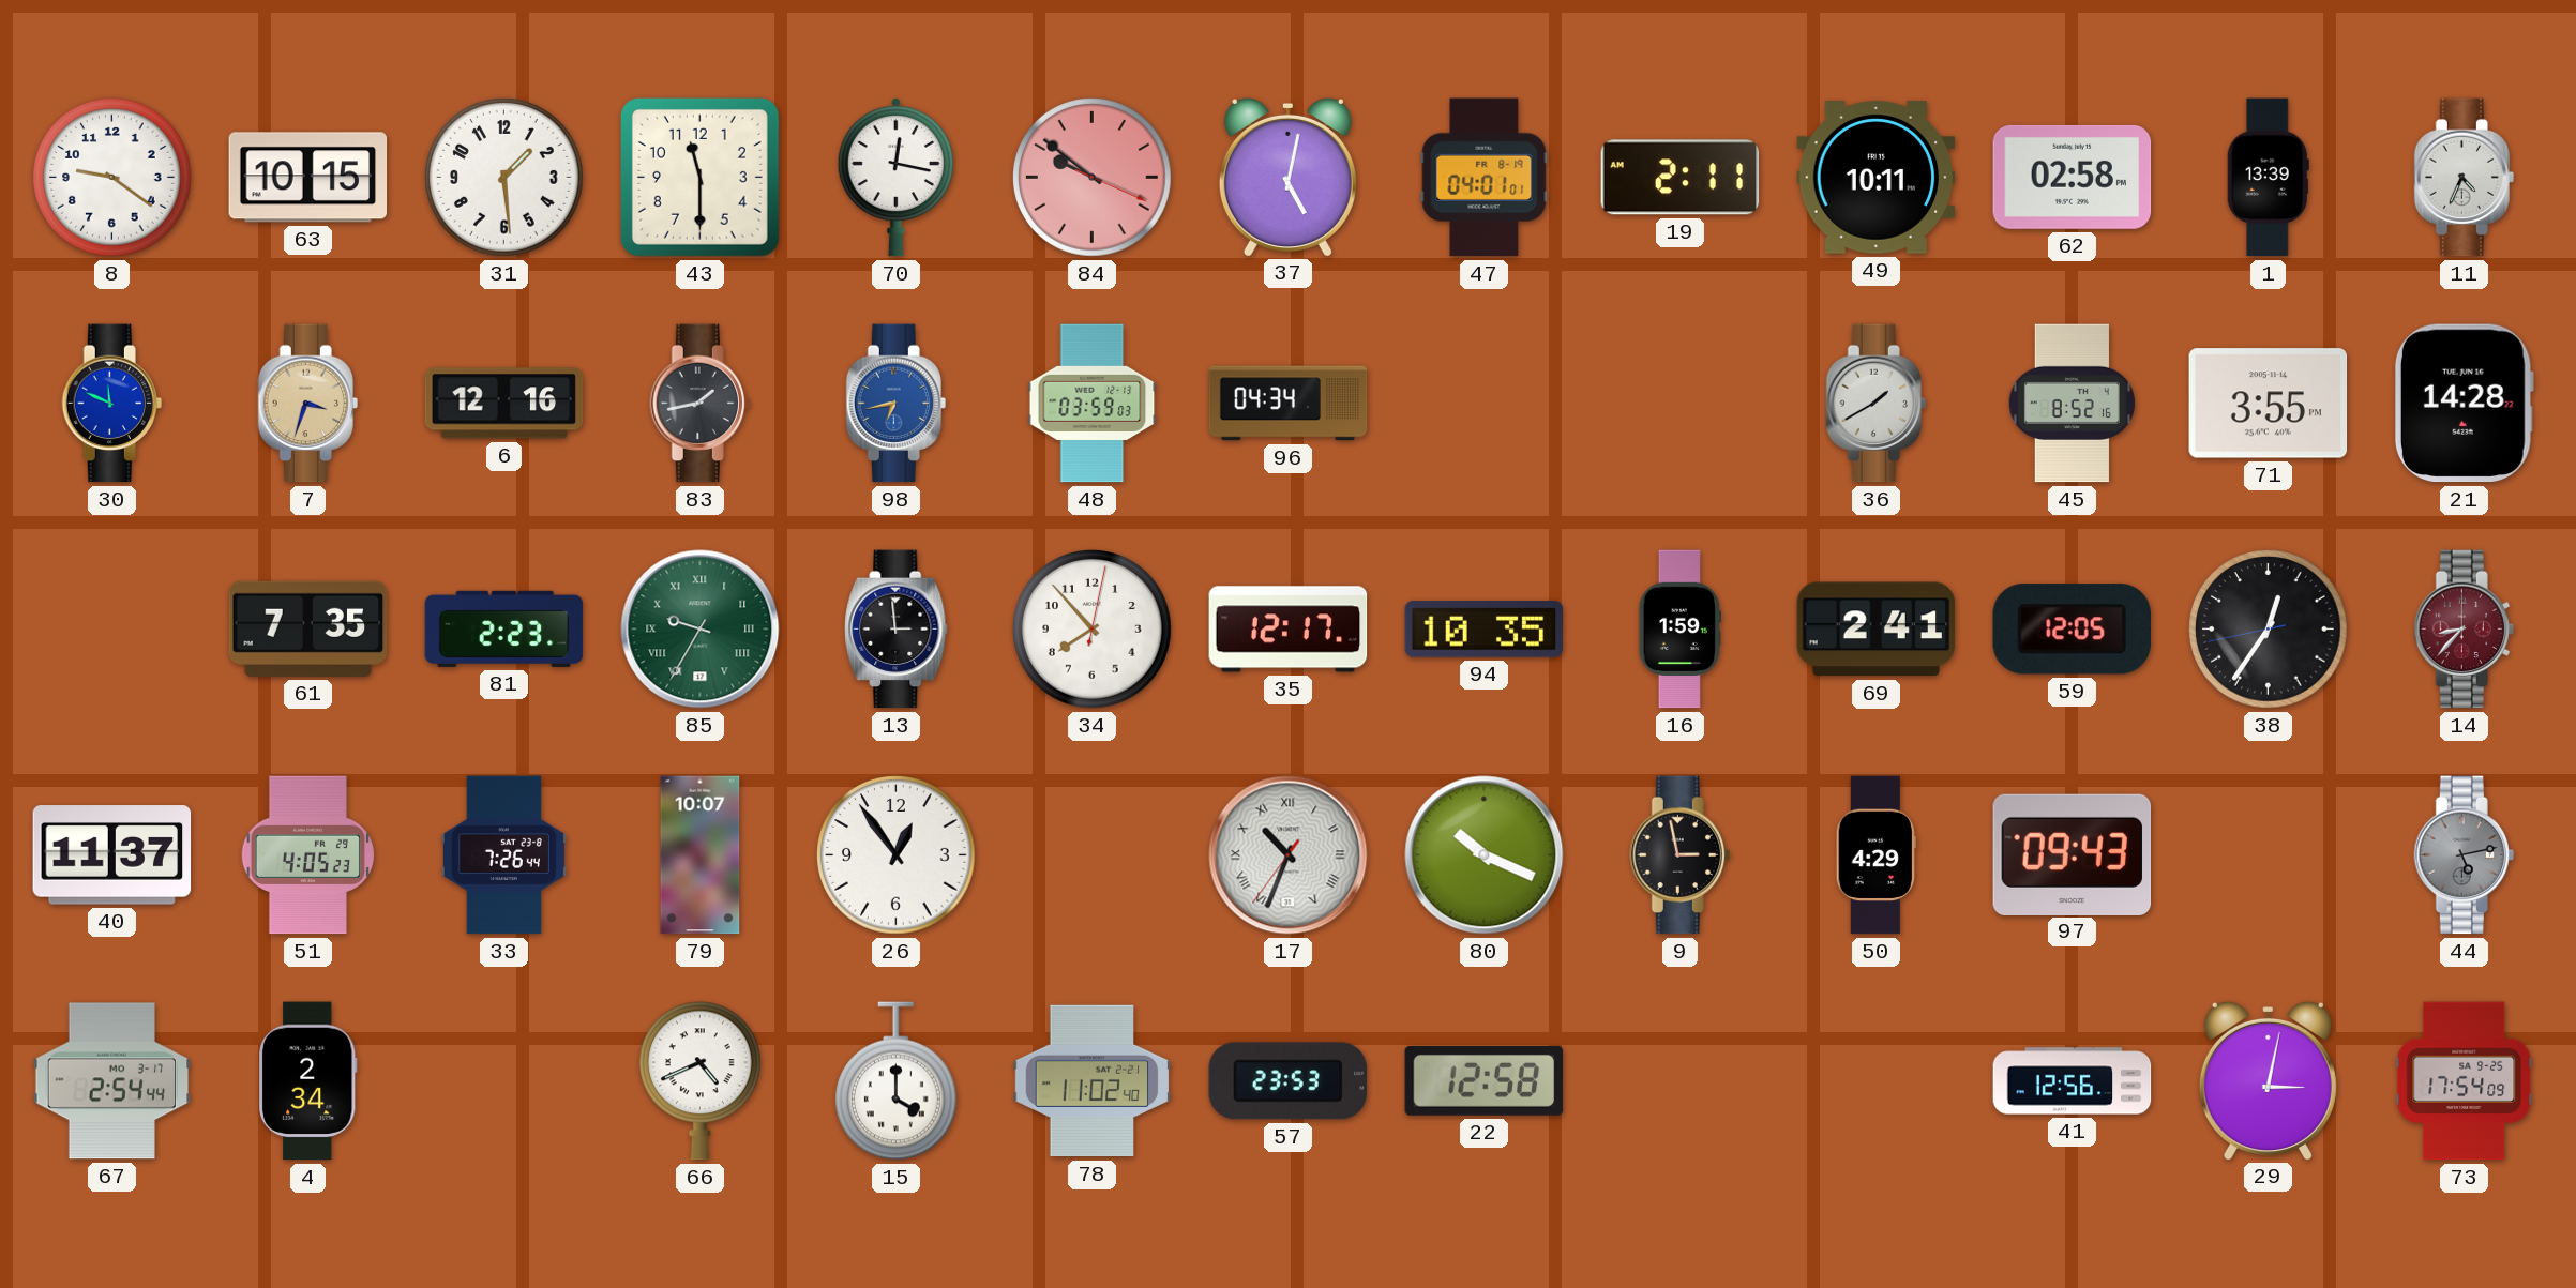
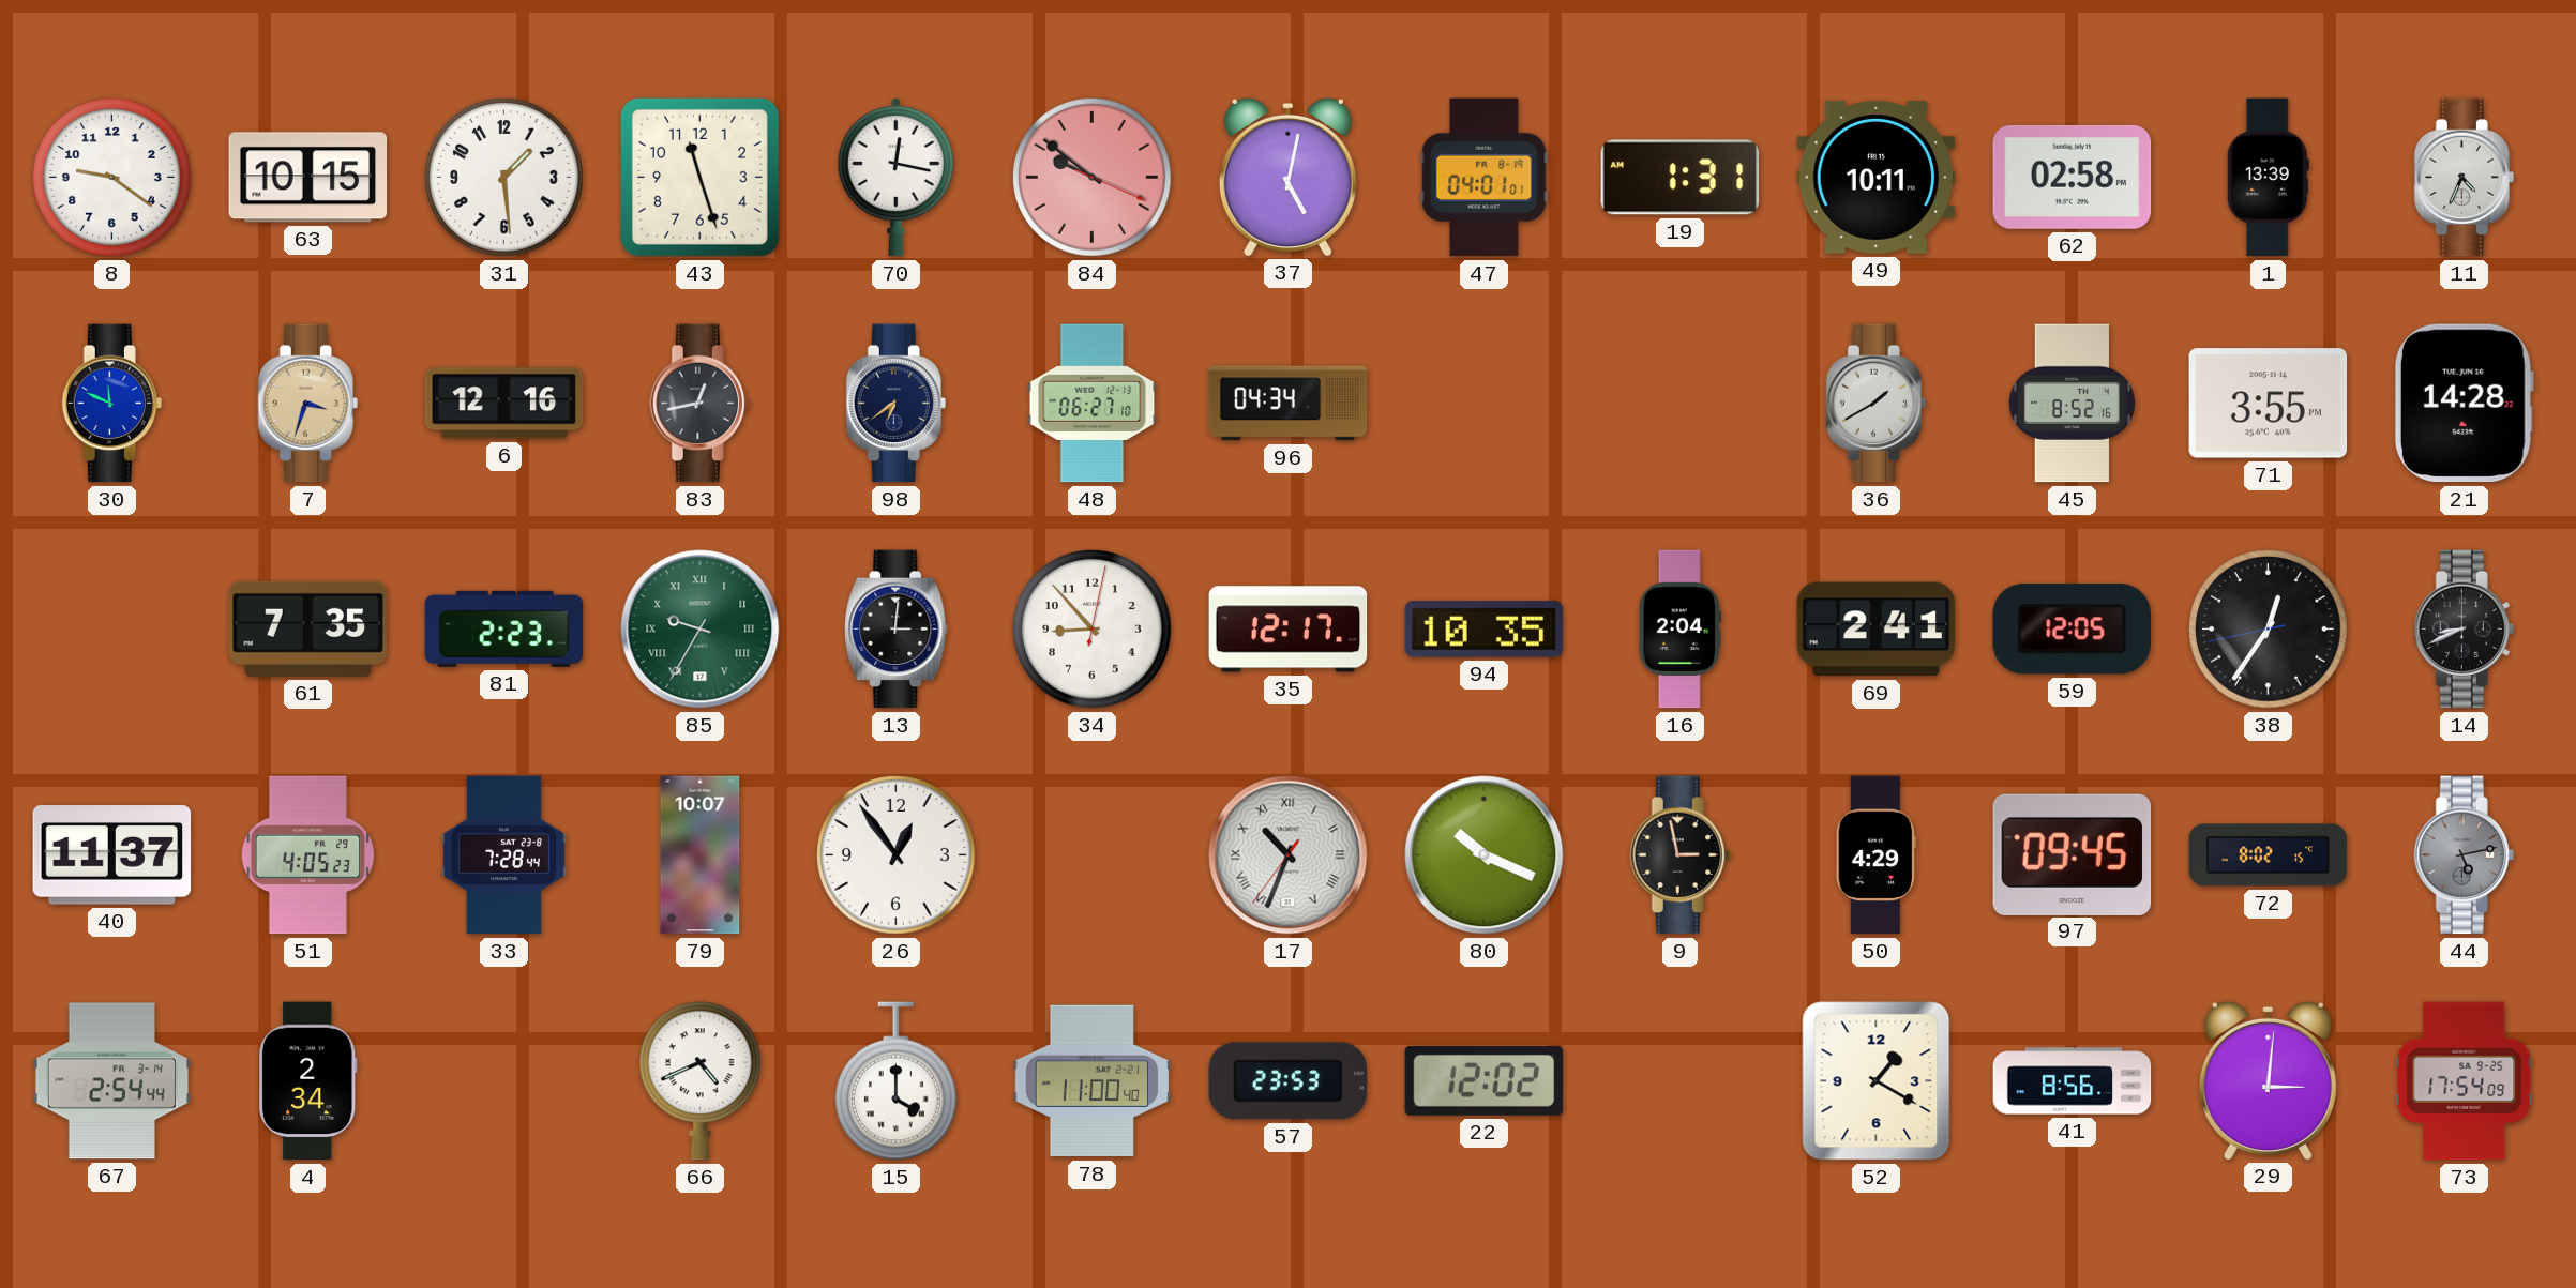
43: 11:30 -> 11:27
19: 2:11 -> 1:31
83: 1:43 -> 12:43
98: 6:43 -> 6:39
98 dial: blue -> navy
48: 03:59 -> 06:27
13: 2:59 -> 3:01
34: 7:53 -> 8:53
16: 1:59 -> 2:04
14: 8:37 -> 8:41
14 dial: burgundy -> black
33: 7:26 -> 7:28
97: 09:43 -> 09:45
72: none -> 8:02
67 date: MO 3-17 -> FR 3-14
78: 11:02 -> 11:00
22: 12:58 -> 12:02
52: none -> 1:20
41: 12:56 -> 8:56
29: 3:02 -> 3:01
